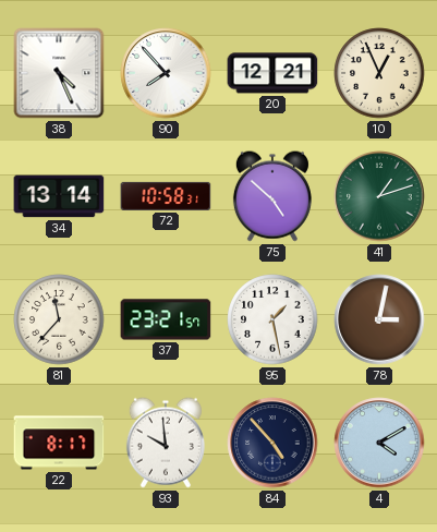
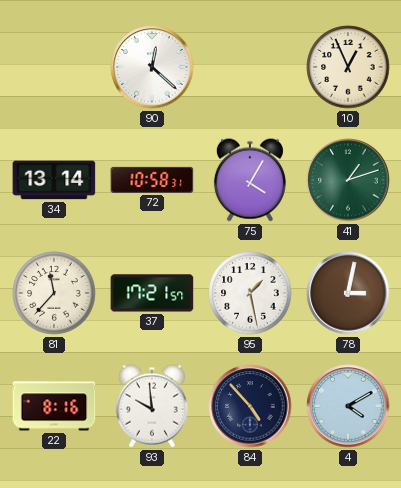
38: 4:26 -> none
90: 7:53 -> 12:22
20: 12:21 -> none
75: 4:52 -> 4:05
37: 23:21 -> 17:21
22: 8:17 -> 8:16
